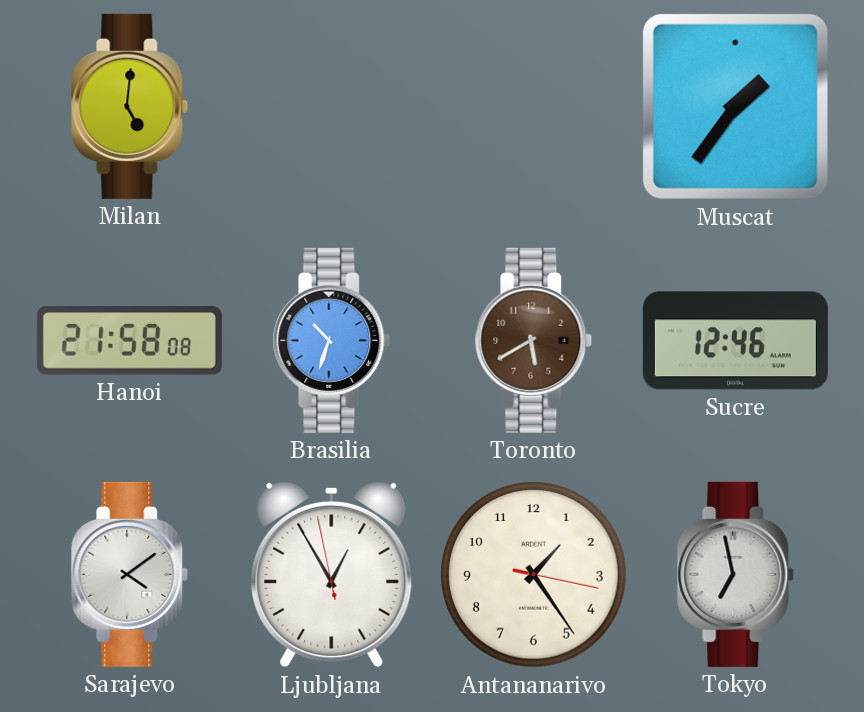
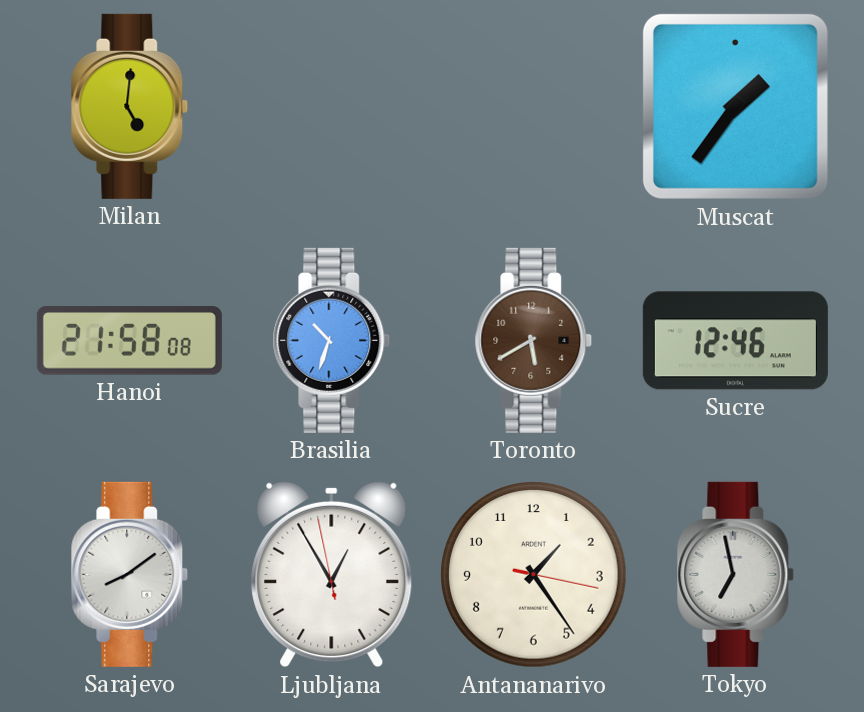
Sarajevo: 4:09 -> 8:09
